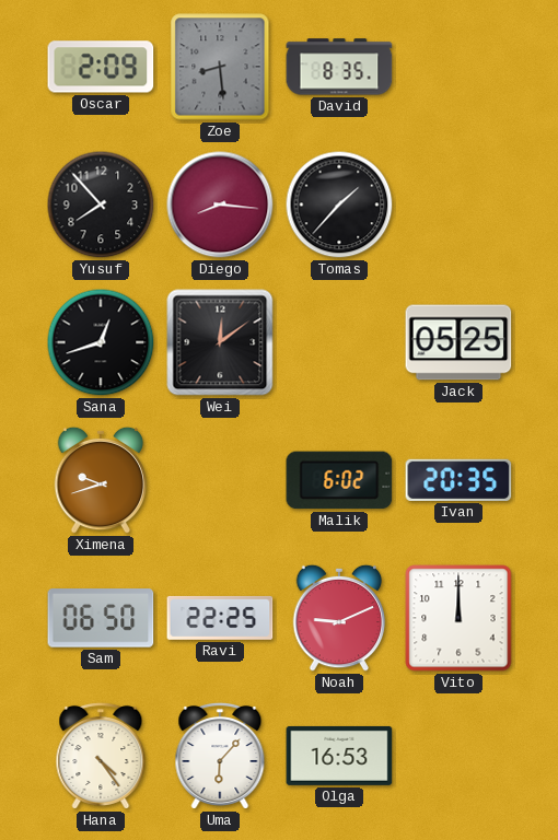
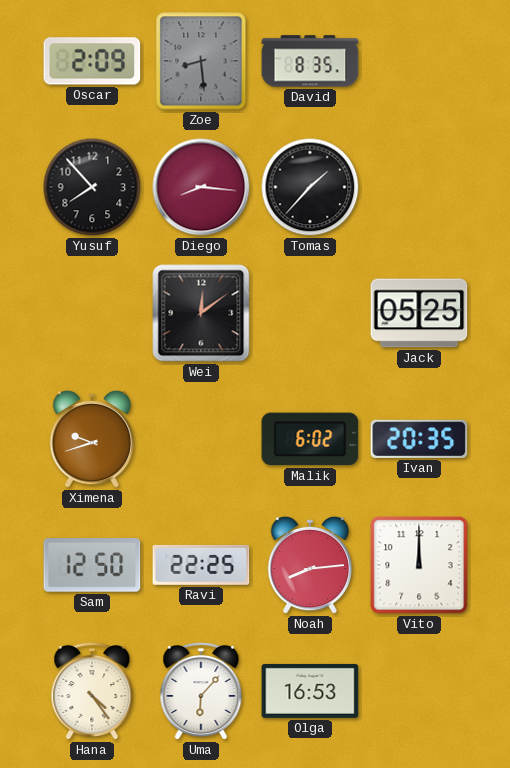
Sana: 12:42 -> none
Sam: 06:50 -> 12:50
Noah: 9:11 -> 8:14
